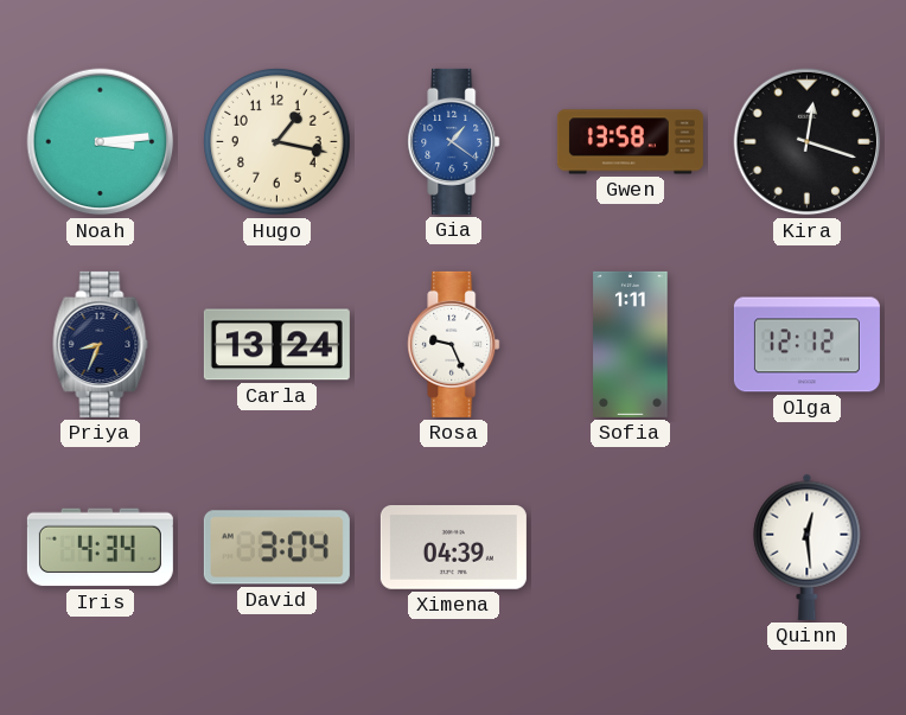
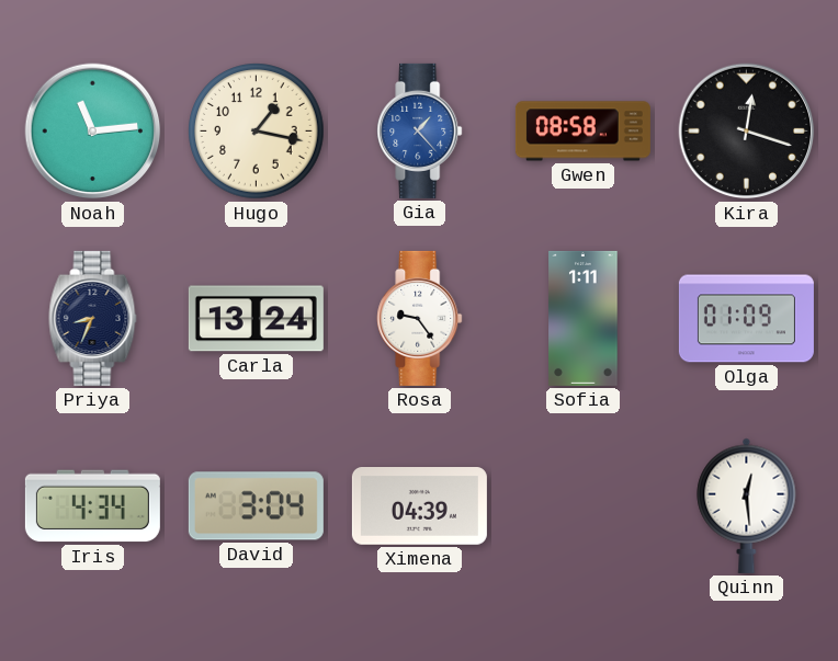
Noah: 3:14 -> 11:14
Gia: 1:21 -> 1:23
Gwen: 13:58 -> 08:58
Rosa: 9:26 -> 9:24
Olga: 12:12 -> 01:09
